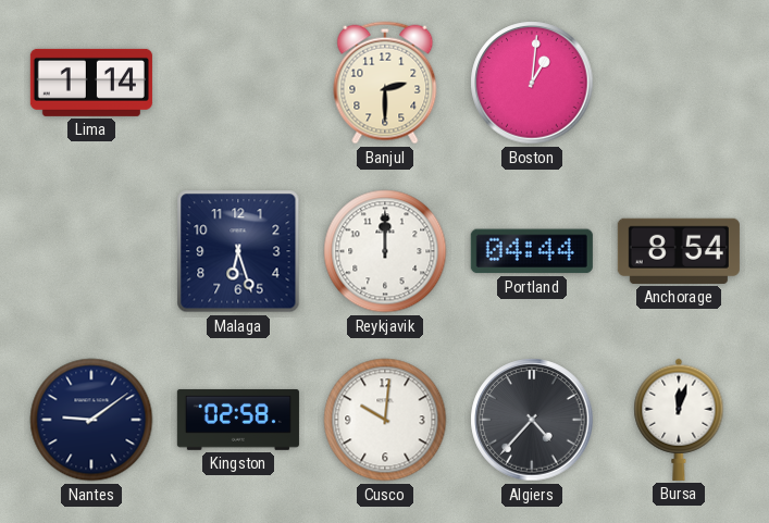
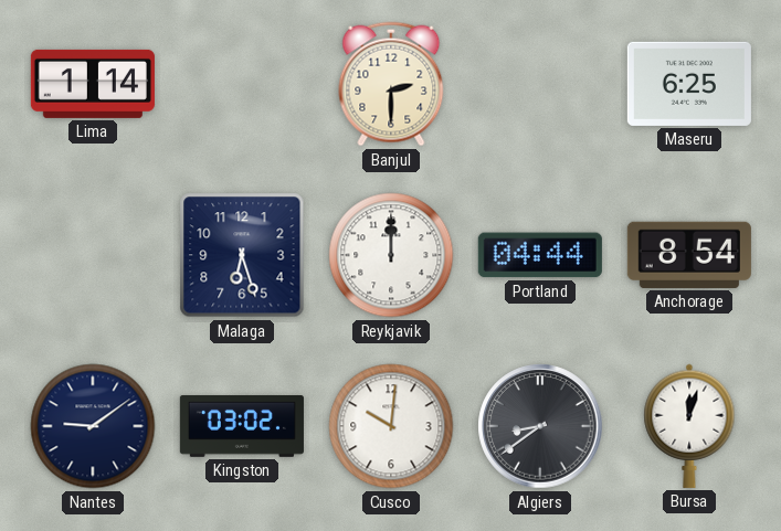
Boston: 1:01 -> none
Maseru: none -> 6:25
Kingston: 02:58 -> 03:02
Algiers: 4:37 -> 8:39
